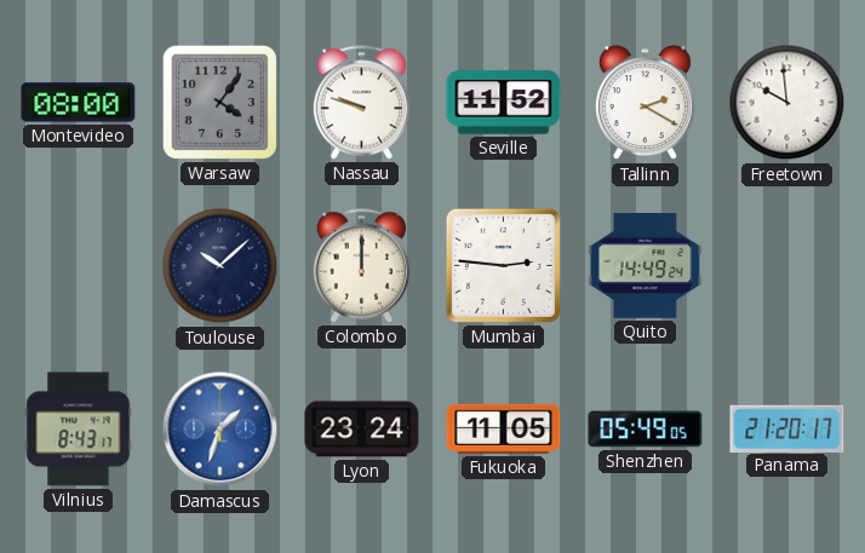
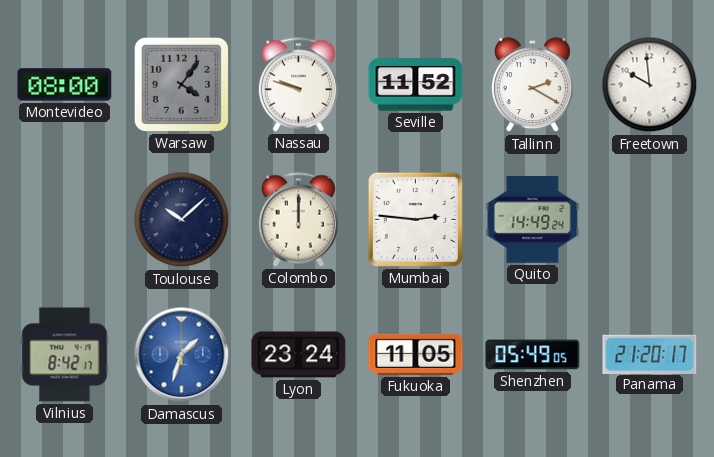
Vilnius: 8:43 -> 8:42
